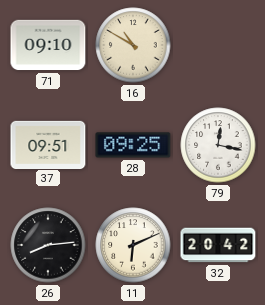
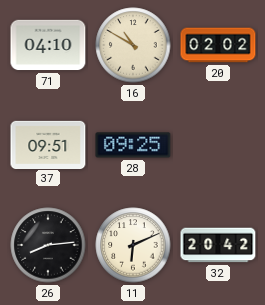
71: 09:10 -> 04:10
20: none -> 02:02
79: 12:17 -> none
